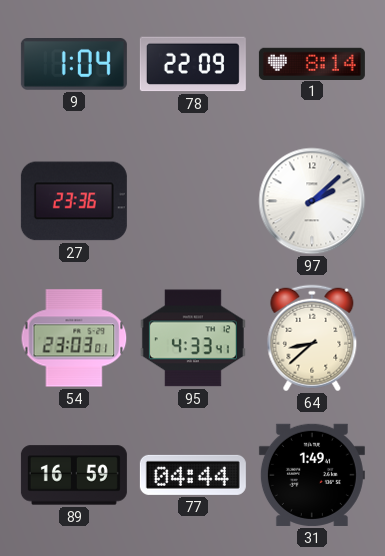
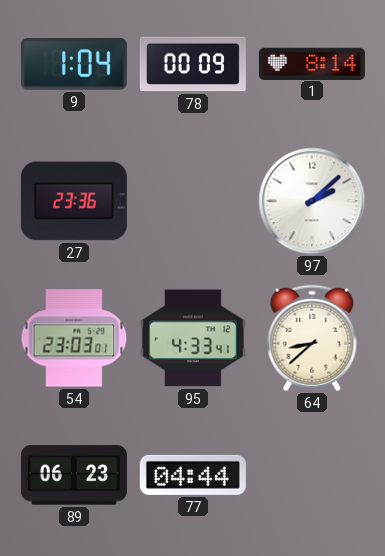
78: 22:09 -> 00:09
89: 16:59 -> 06:23
31: 1:49 -> none
